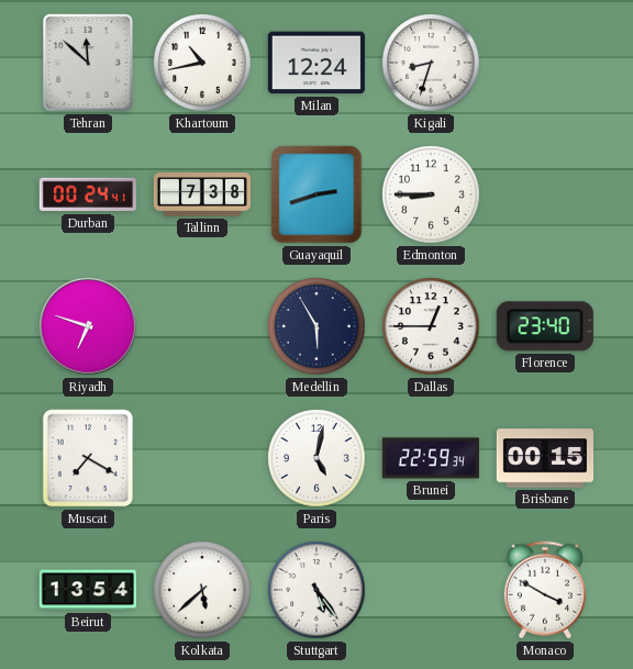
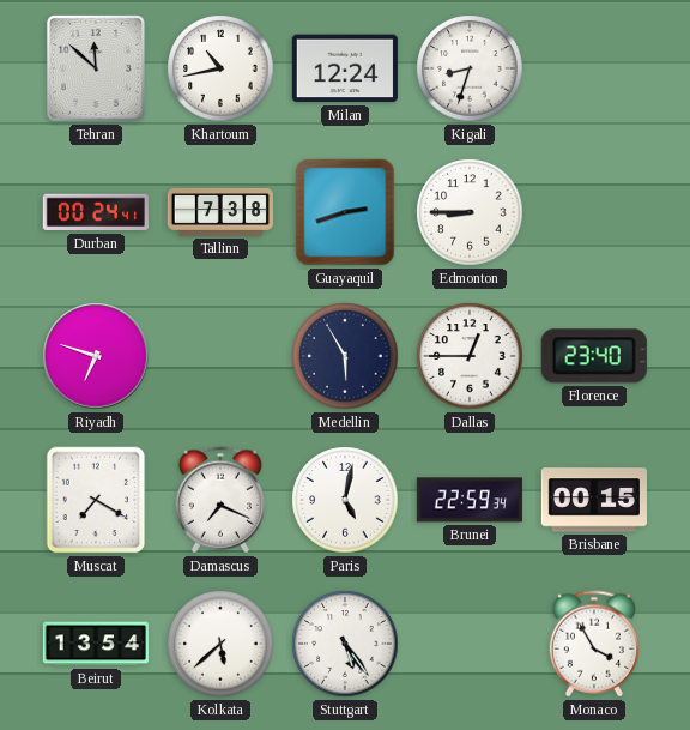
Damascus: none -> 7:19
Monaco: 3:50 -> 3:55
